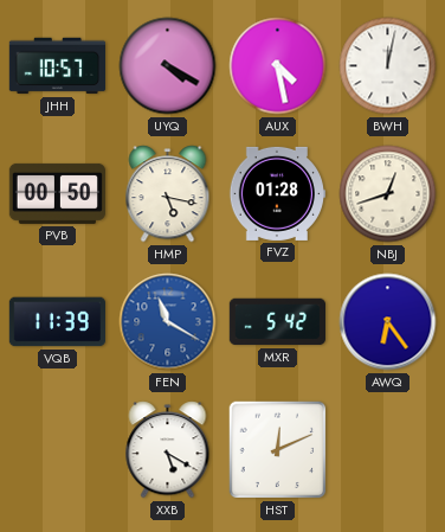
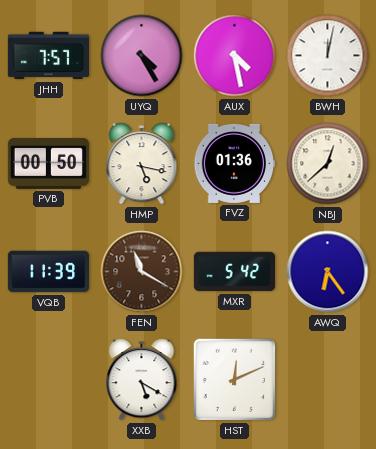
JHH: 10:57 -> 7:57
UYQ: 4:20 -> 4:25
FVZ: 01:28 -> 01:36
NBJ: 12:42 -> 12:38
FEN dial: blue -> brown
